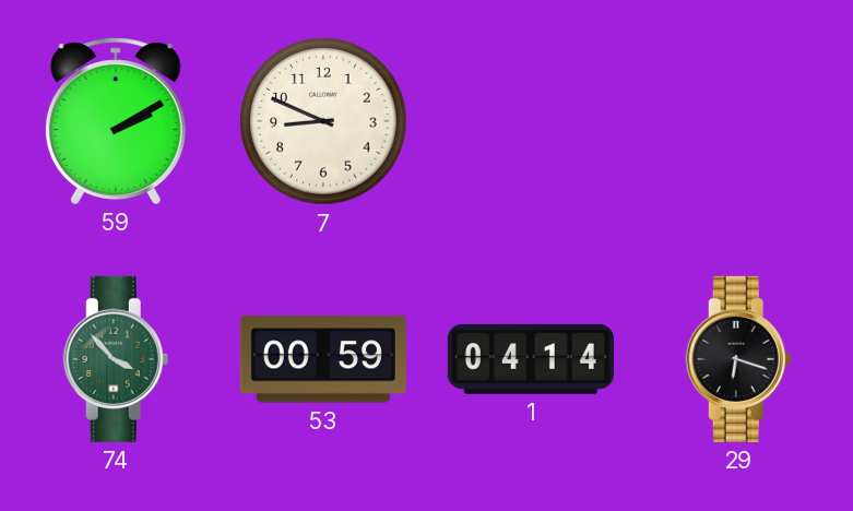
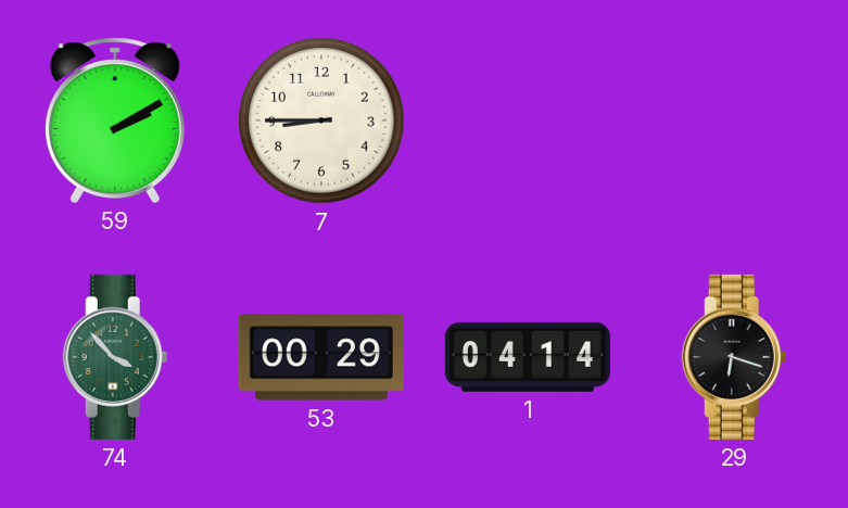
7: 8:49 -> 8:45
53: 00:59 -> 00:29
